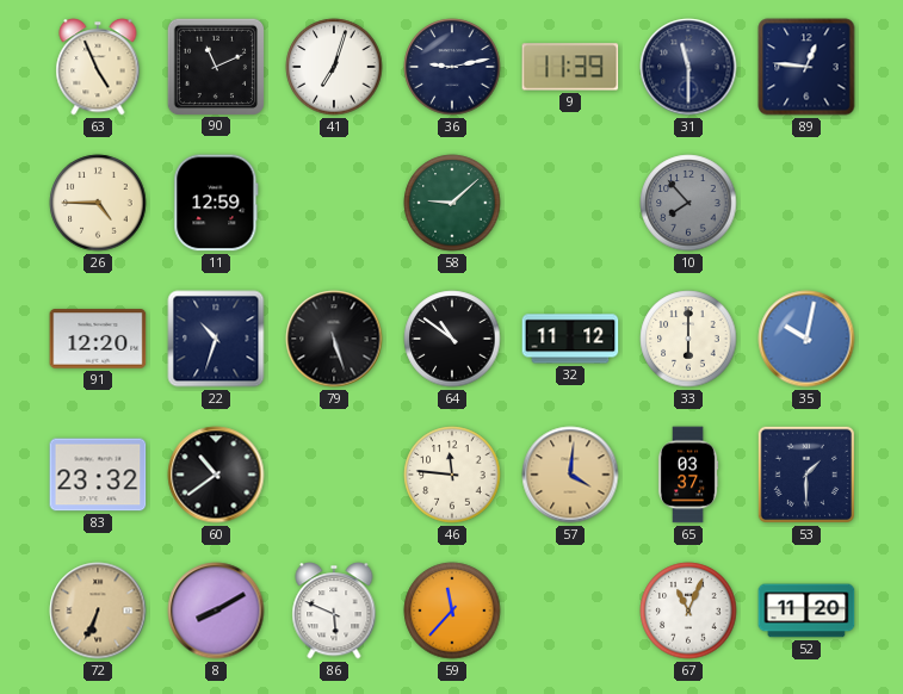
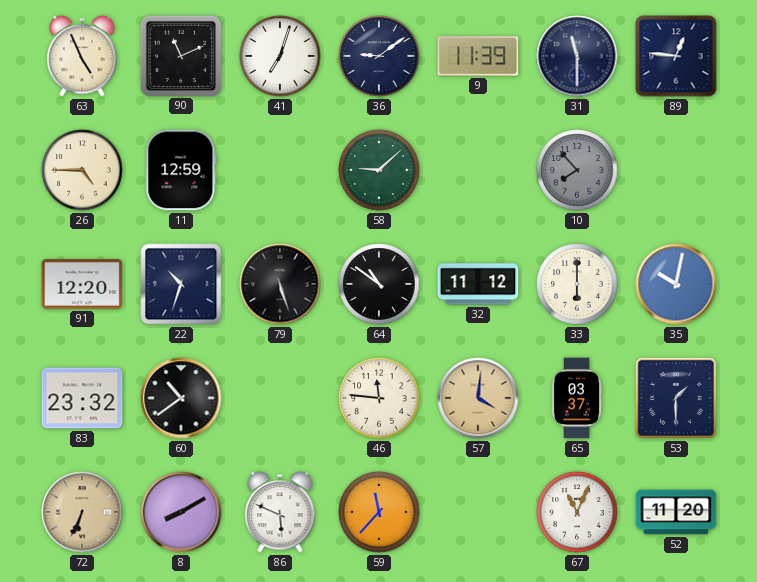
36: 9:13 -> 9:09
